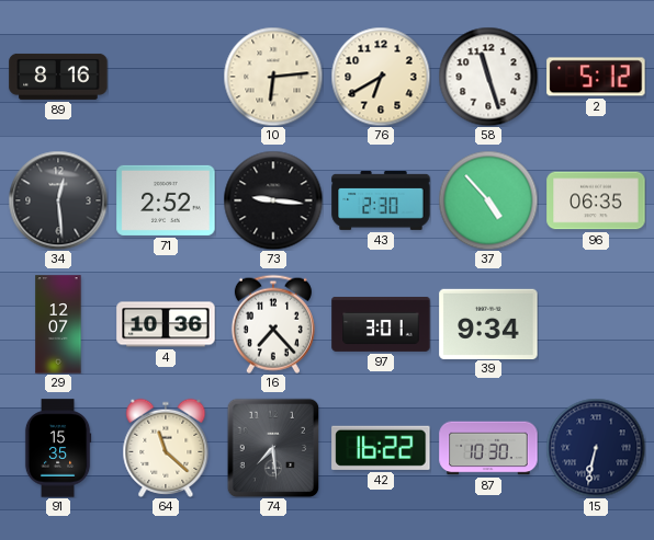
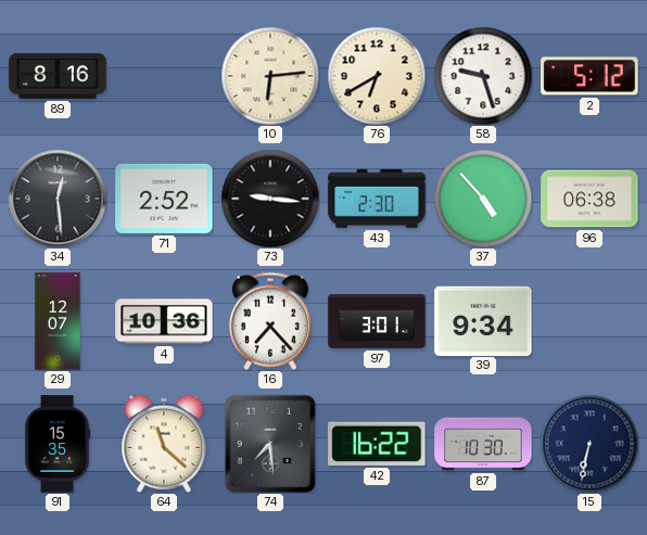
58: 11:27 -> 9:27
96: 06:35 -> 06:38
